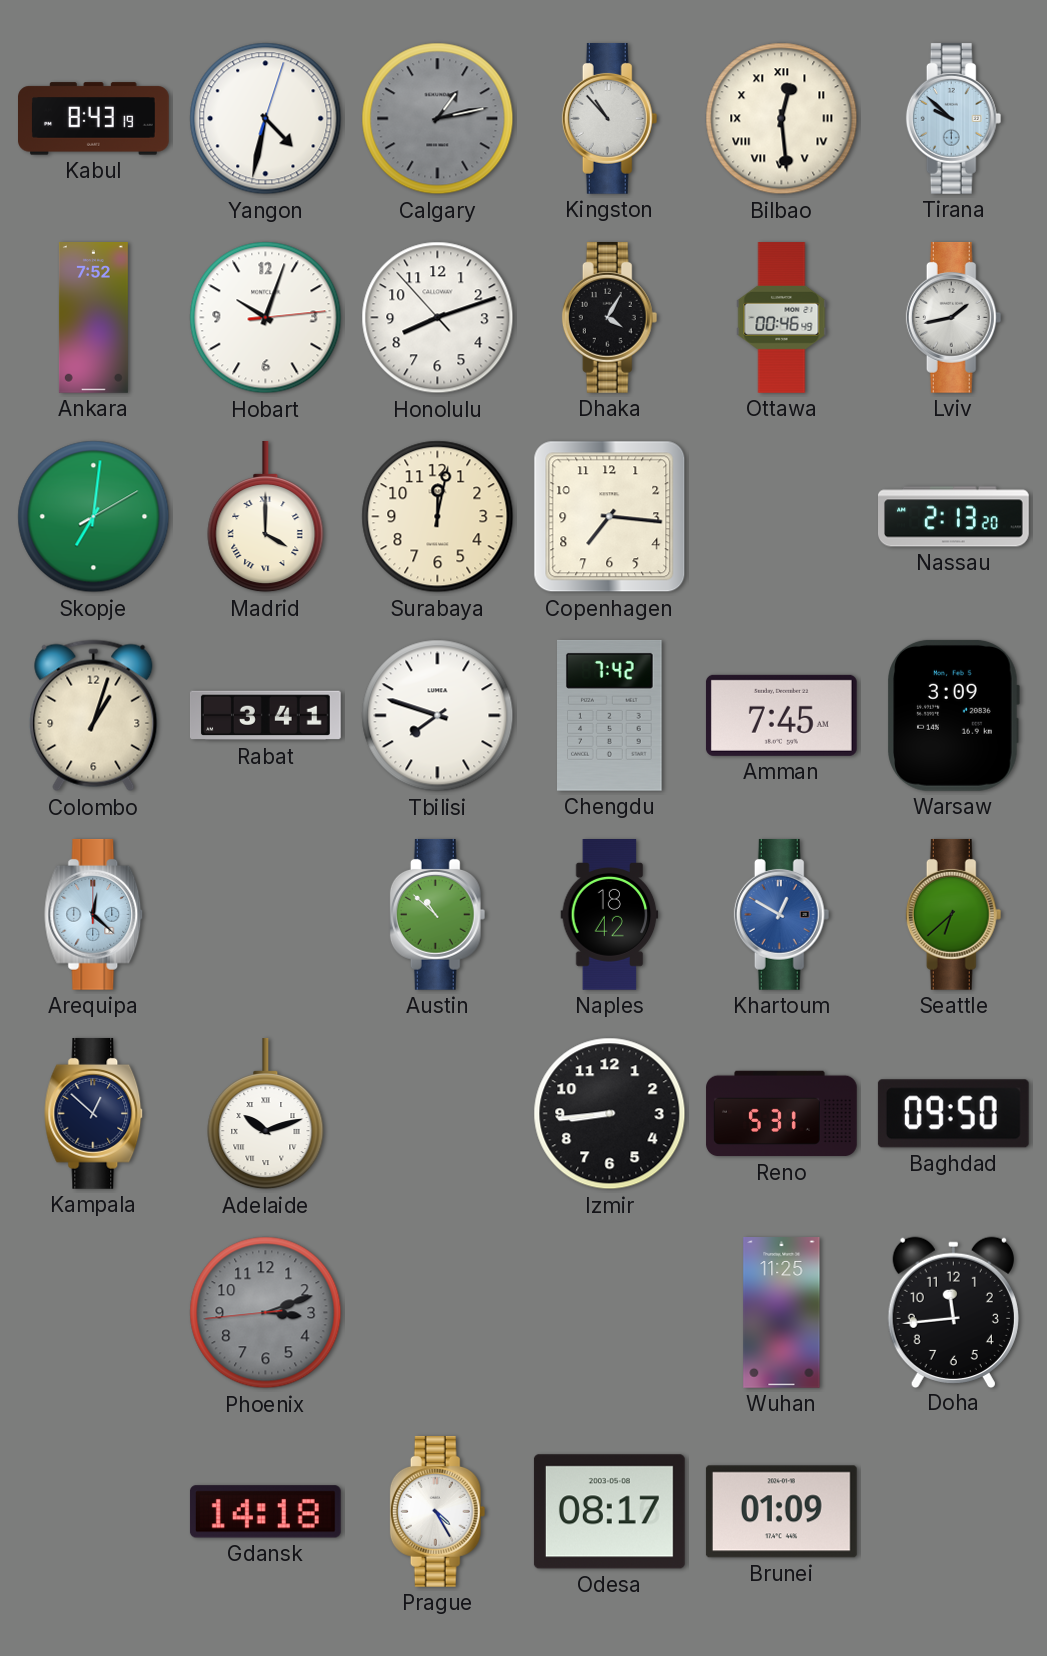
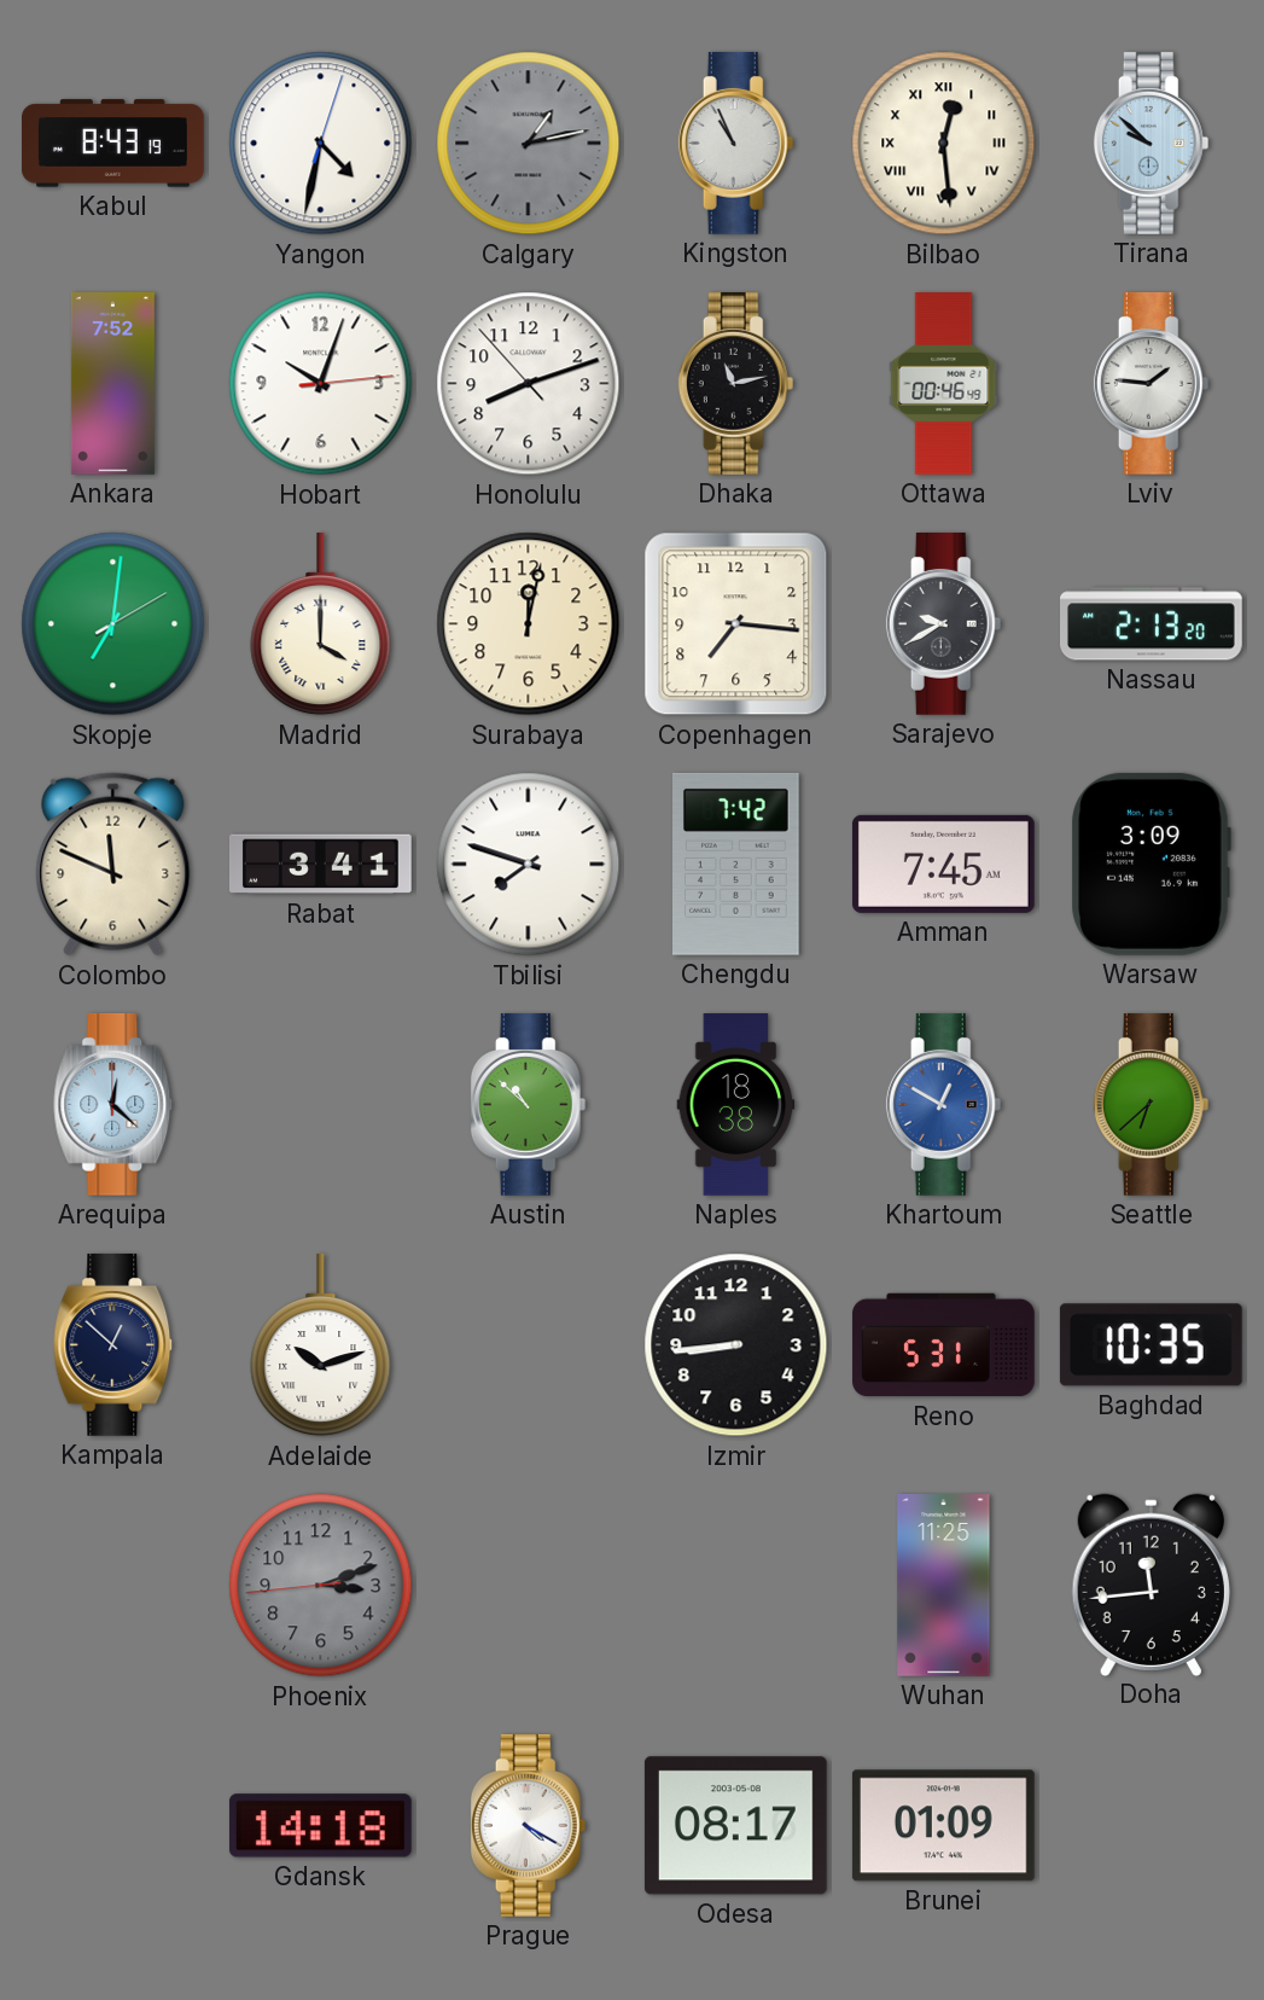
Kingston: 10:53 -> 10:56
Dhaka: 4:05 -> 11:13
Lviv: 1:43 -> 1:46
Sarajevo: none -> 9:40
Colombo: 1:03 -> 11:49
Naples: 18:42 -> 18:38
Baghdad: 09:50 -> 10:35
Prague: 4:25 -> 4:20
